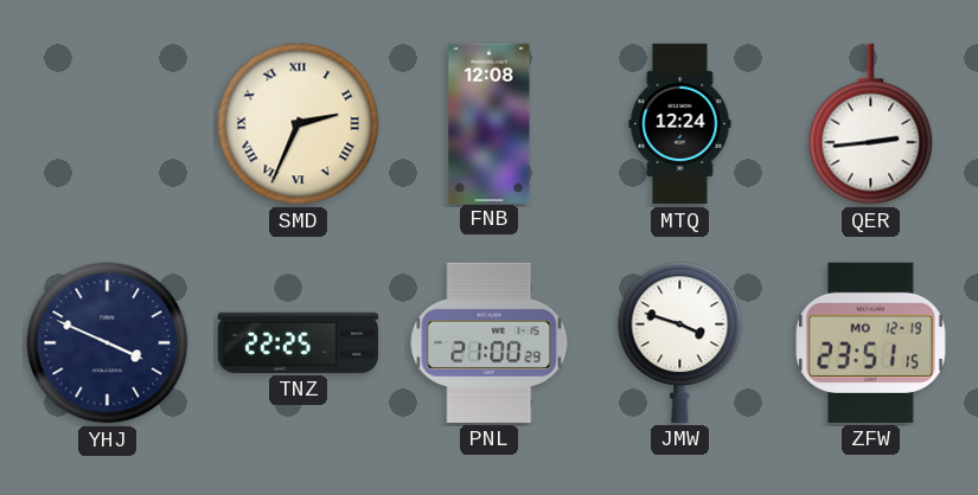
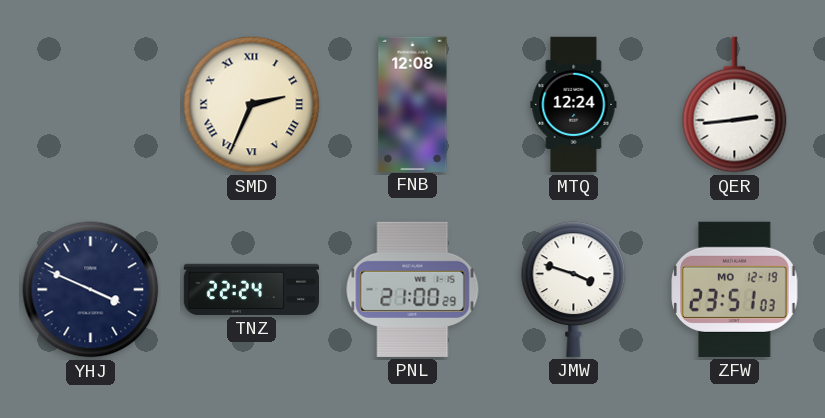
TNZ: 22:25 -> 22:24
ZFW: 23:51:15 -> 23:51:03
